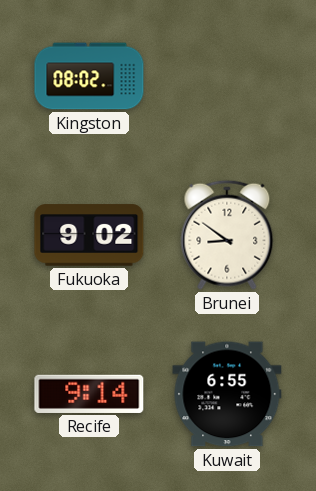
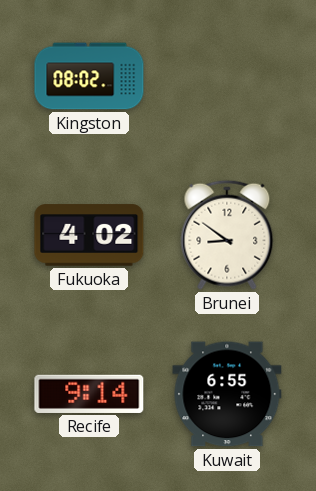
Fukuoka: 9:02 -> 4:02
